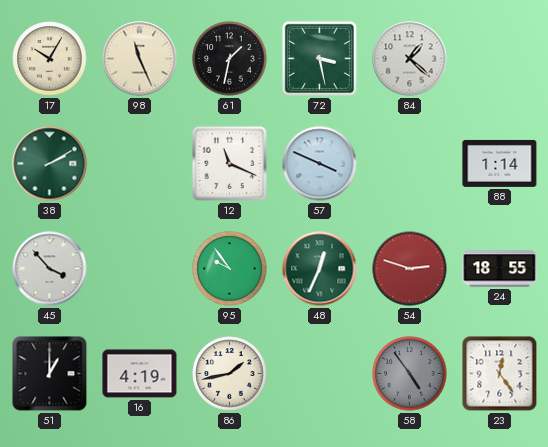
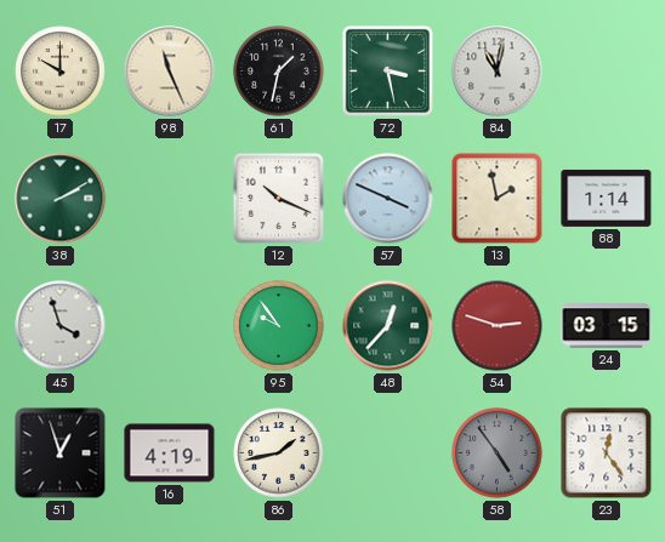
17: 10:05 -> 10:00
84: 1:22 -> 11:02
12: 11:19 -> 10:19
13: none -> 1:58
45: 3:53 -> 3:57
48: 12:34 -> 12:37
24: 18:55 -> 03:15
51: 1:00 -> 12:57
